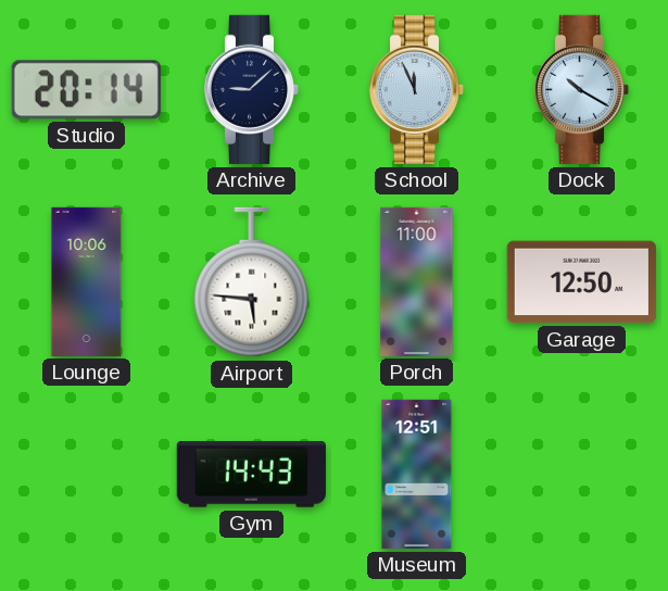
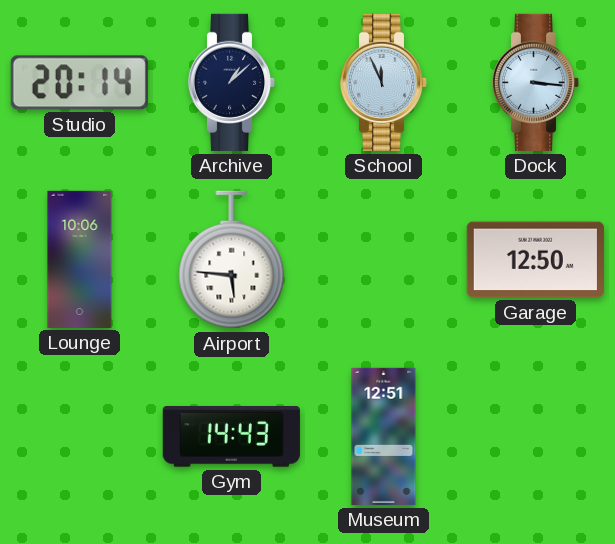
Archive: 9:08 -> 1:08
Dock: 10:20 -> 3:16
Porch: 11:00 -> none
